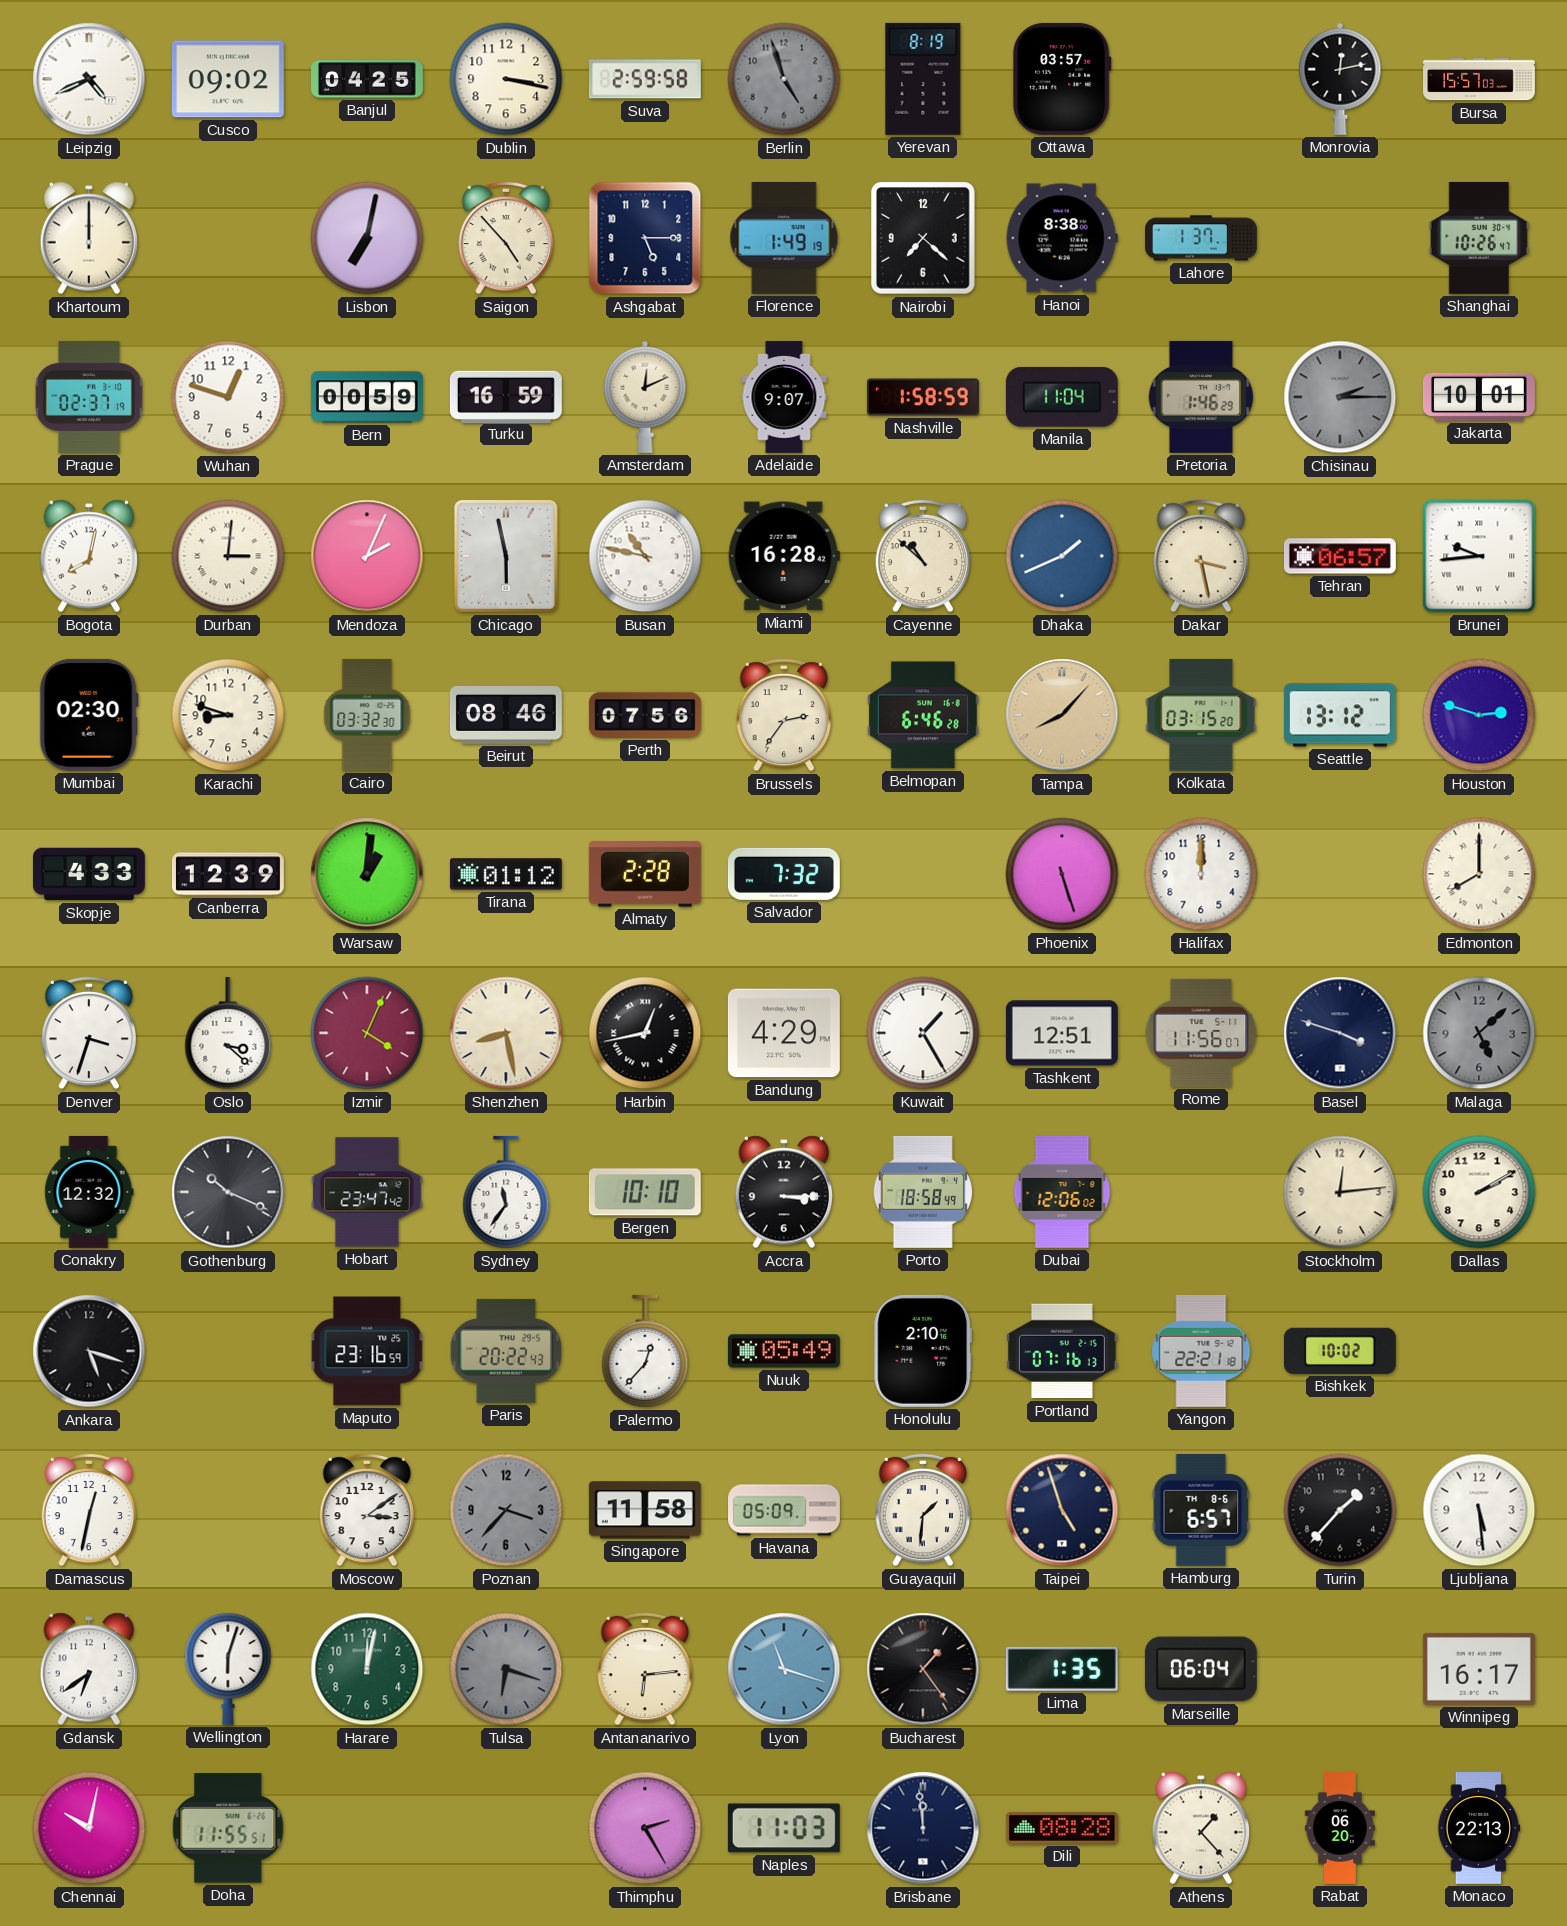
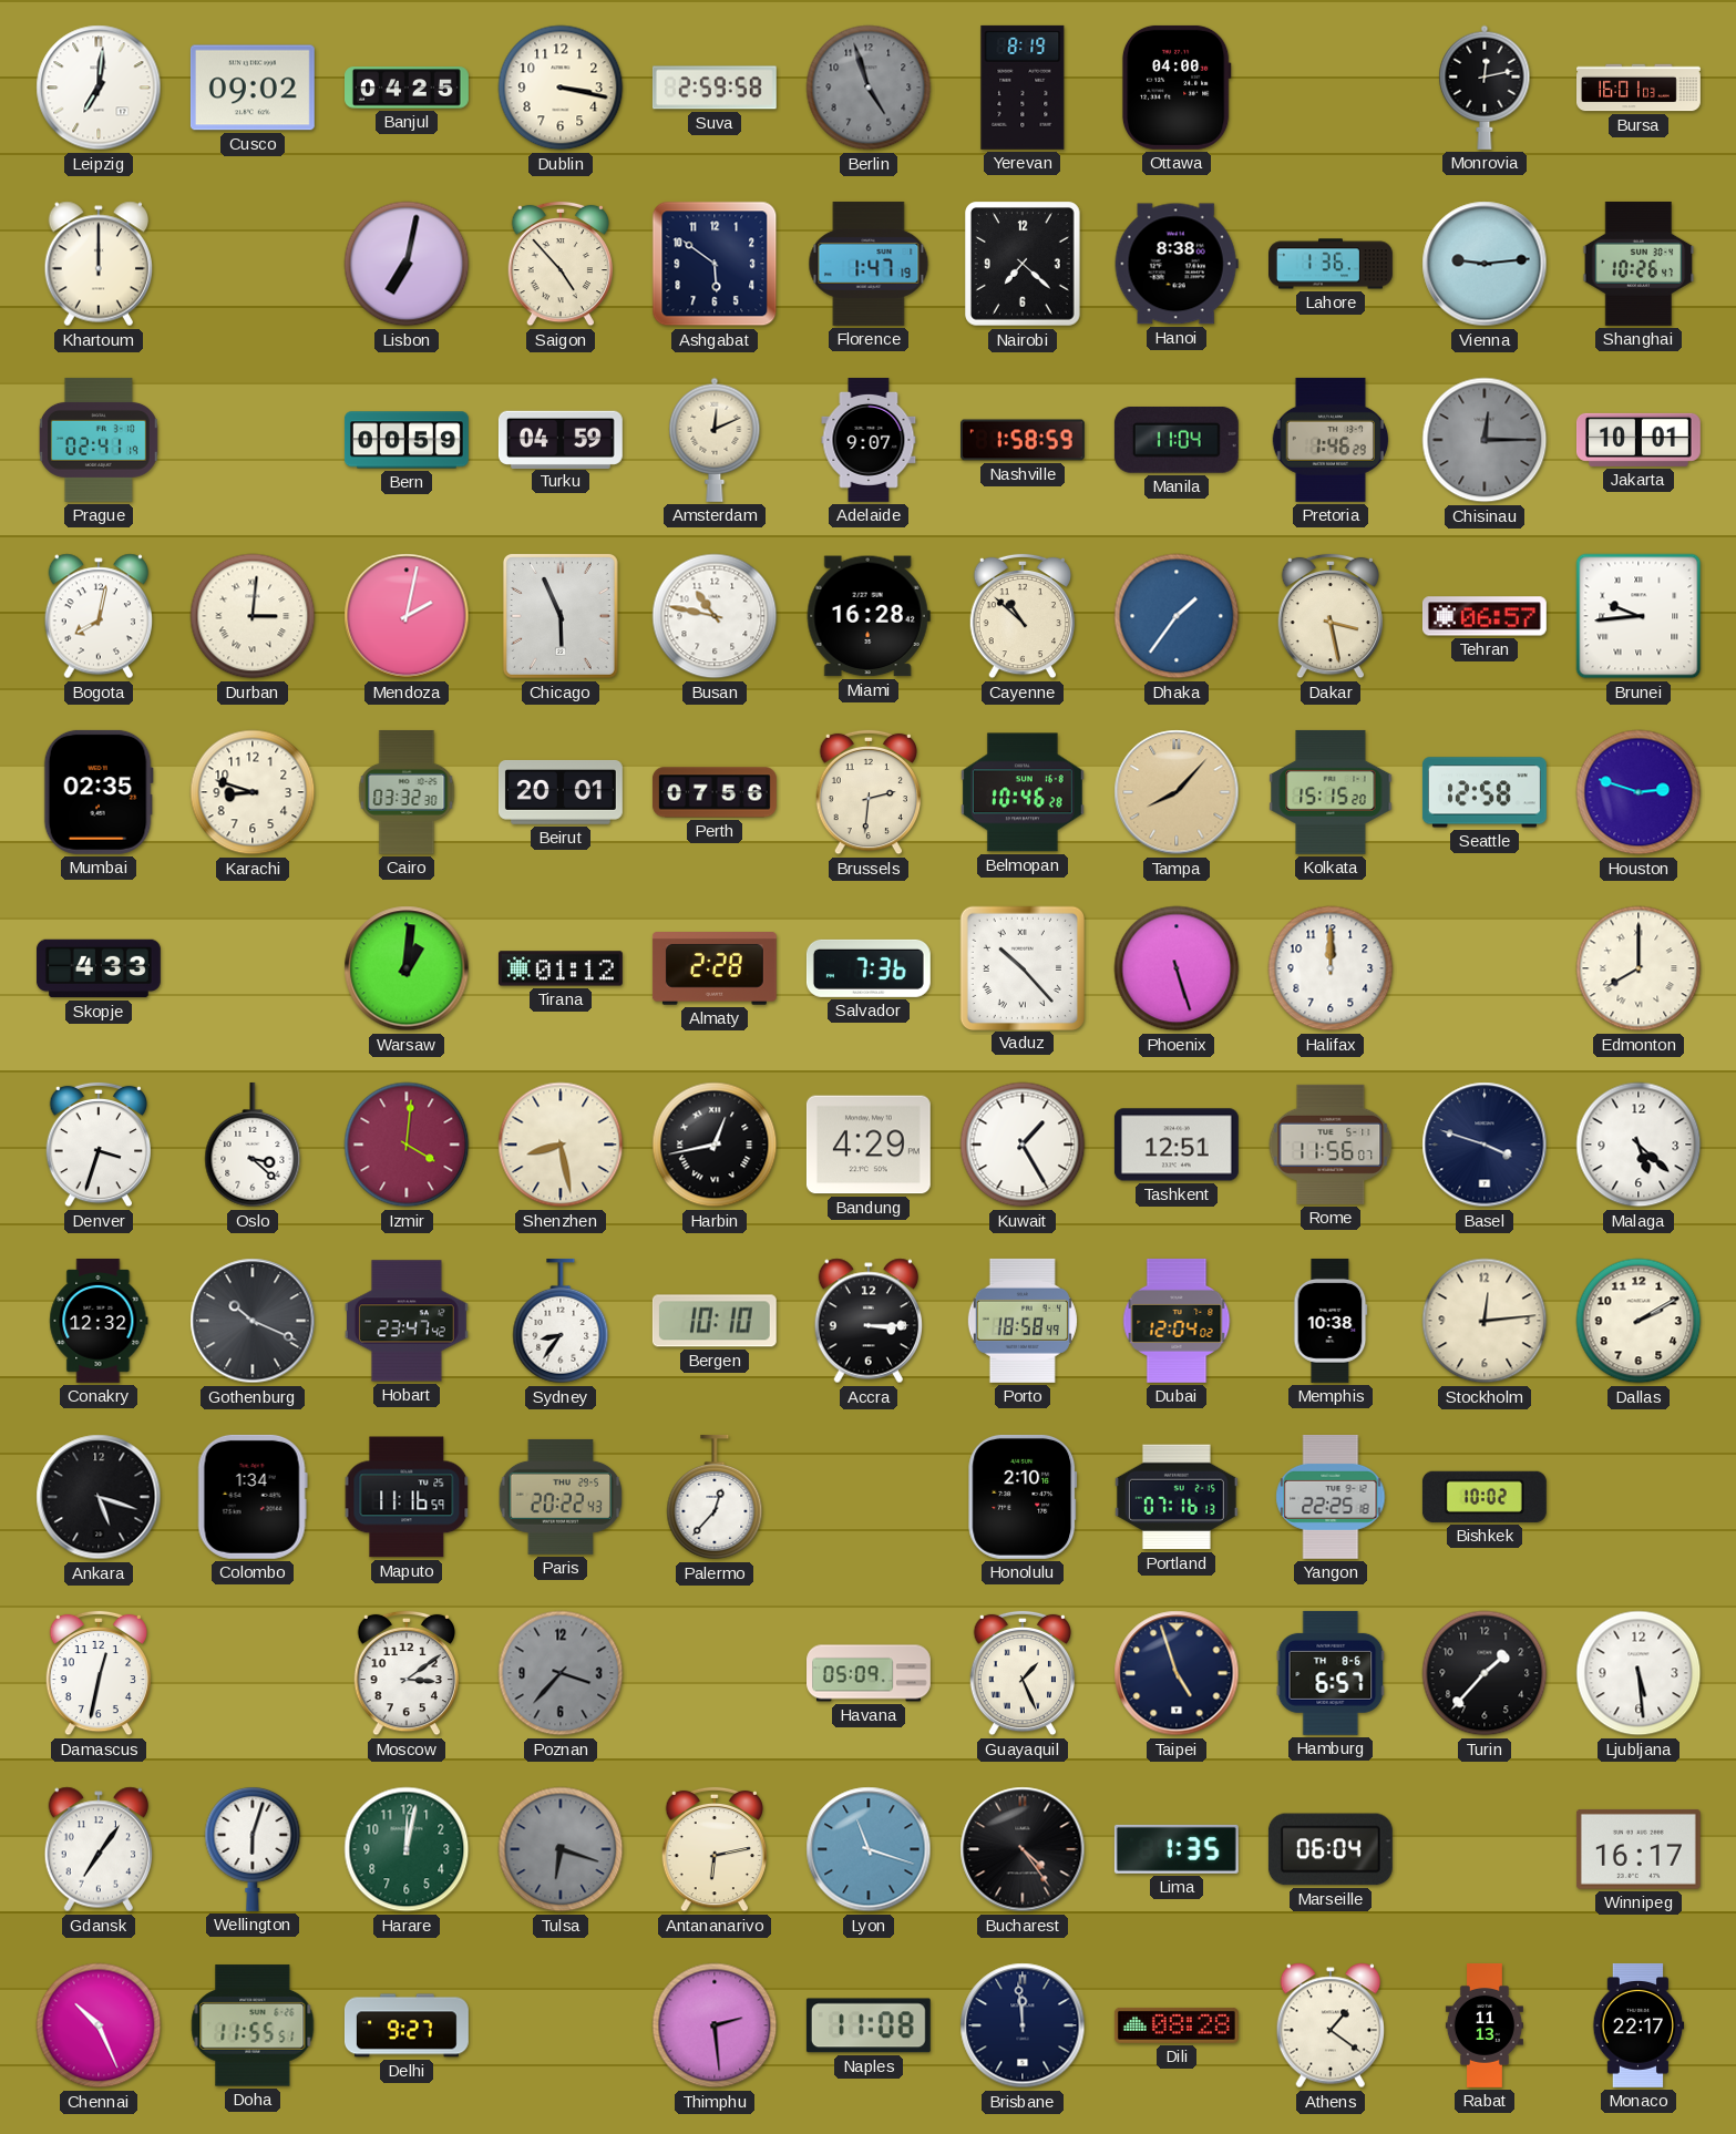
Leipzig: 4:41 -> 7:01
Ottawa: 03:57 -> 04:00
Bursa: 15:57 -> 16:01
Ashgabat: 5:15 -> 5:51
Florence: 1:49 -> 1:47
Lahore: 1:37 -> 1:36
Vienna: none -> 9:14
Prague: 02:37 -> 02:41
Wuhan: 12:48 -> none
Turku: 16:59 -> 04:59
Chisinau: 2:15 -> 12:15
Mendoza: 2:04 -> 2:02
Chicago: 5:58 -> 5:56
Dhaka: 1:41 -> 1:36
Mumbai: 02:30 -> 02:35
Beirut: 08:46 -> 20:01
Brussels: 2:36 -> 2:31
Belmopan: 6:46 -> 10:46
Kolkata: 03:15 -> 15:15
Seattle: 13:12 -> 12:58
Canberra: 12:39 -> none
Salvador: 7:32 -> 7:36
Vaduz: none -> 10:23
Izmir: 4:04 -> 4:01
Malaga: 5:08 -> 5:22
Malaga dial: grey -> white
Sydney: 11:36 -> 8:36
Dubai: 12:06 -> 12:04
Memphis: none -> 10:38
Colombo: none -> 1:34
Maputo: 23:16 -> 11:16
Nuuk: 05:49 -> none
Yangon: 22:21 -> 22:25
Singapore: 11:58 -> none
Guayaquil: 1:31 -> 1:26
Gdansk: 6:39 -> 7:06
Antananarivo: 6:14 -> 6:13
Bucharest: 1:24 -> 4:24
Chennai: 10:02 -> 10:26
Delhi: none -> 9:27
Thimphu: 2:25 -> 2:29
Naples: 11:03 -> 11:08
Athens: 1:23 -> 1:21
Rabat: 06:20 -> 11:13
Monaco: 22:13 -> 22:17
